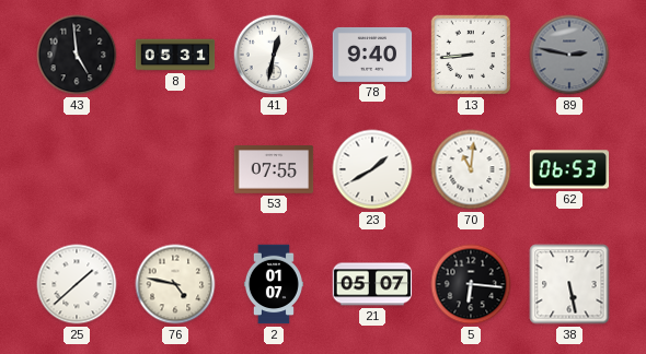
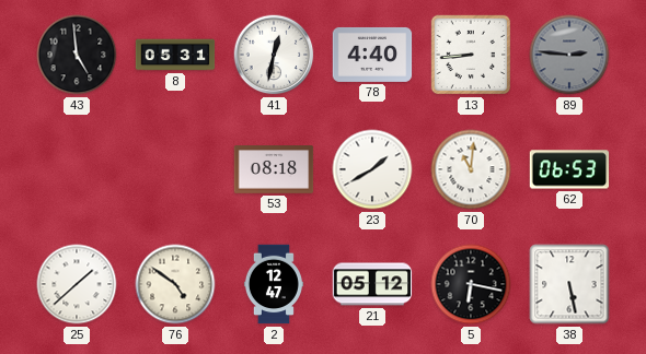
78: 9:40 -> 4:40
89: 2:47 -> 2:46
53: 07:55 -> 08:18
76: 4:47 -> 4:51
2: 01:07 -> 12:47
21: 05:07 -> 05:12
5: 6:16 -> 6:17
